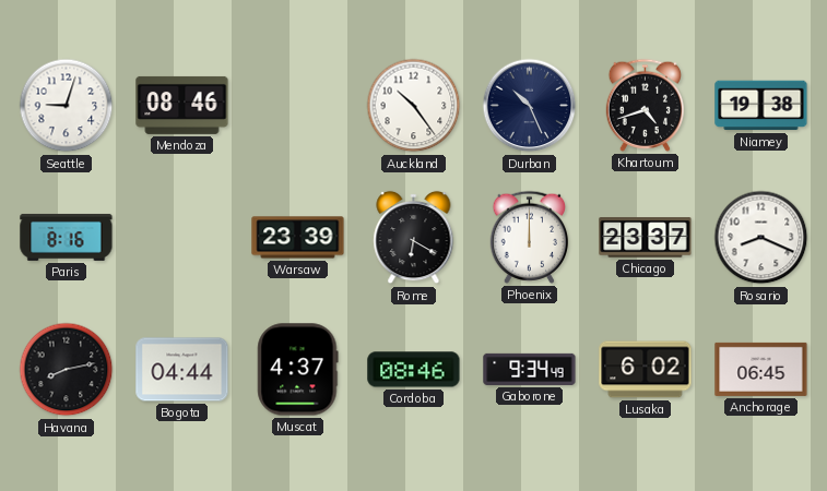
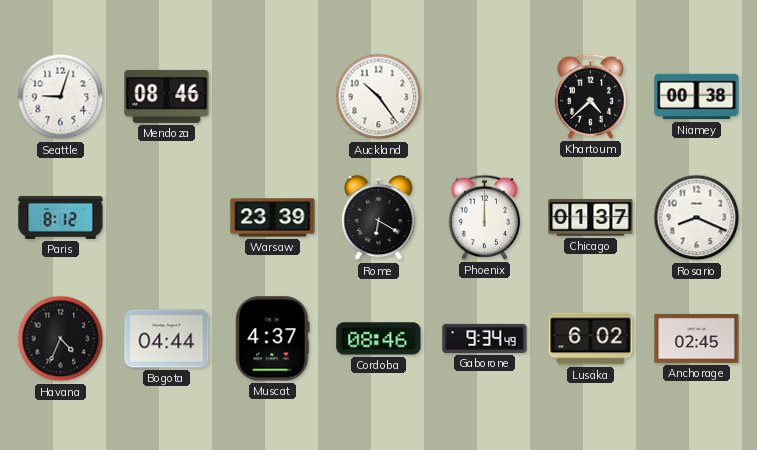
Durban: 10:26 -> none
Khartoum: 4:42 -> 4:38
Niamey: 19:38 -> 00:38
Paris: 8:16 -> 8:12
Chicago: 23:37 -> 01:37
Havana: 8:13 -> 4:34
Anchorage: 06:45 -> 02:45
